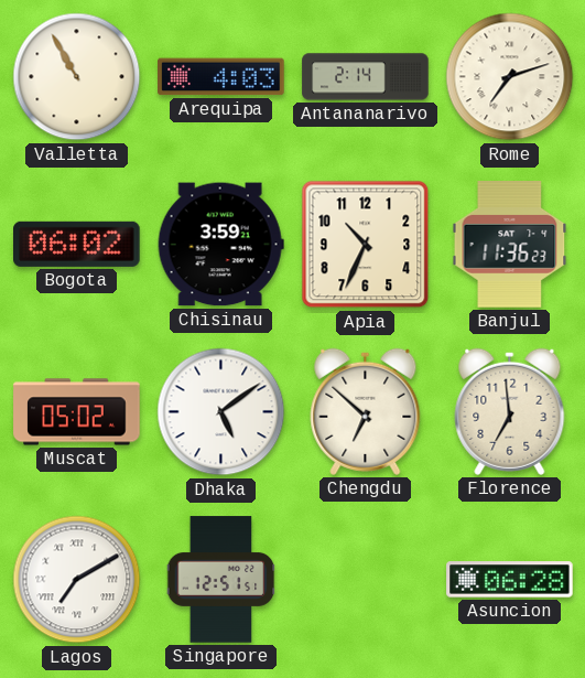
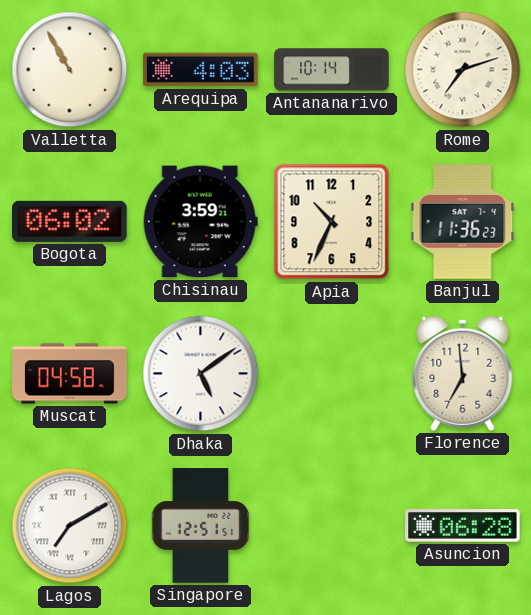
Antananarivo: 2:14 -> 10:14
Muscat: 05:02 -> 04:58
Chengdu: 6:52 -> none
